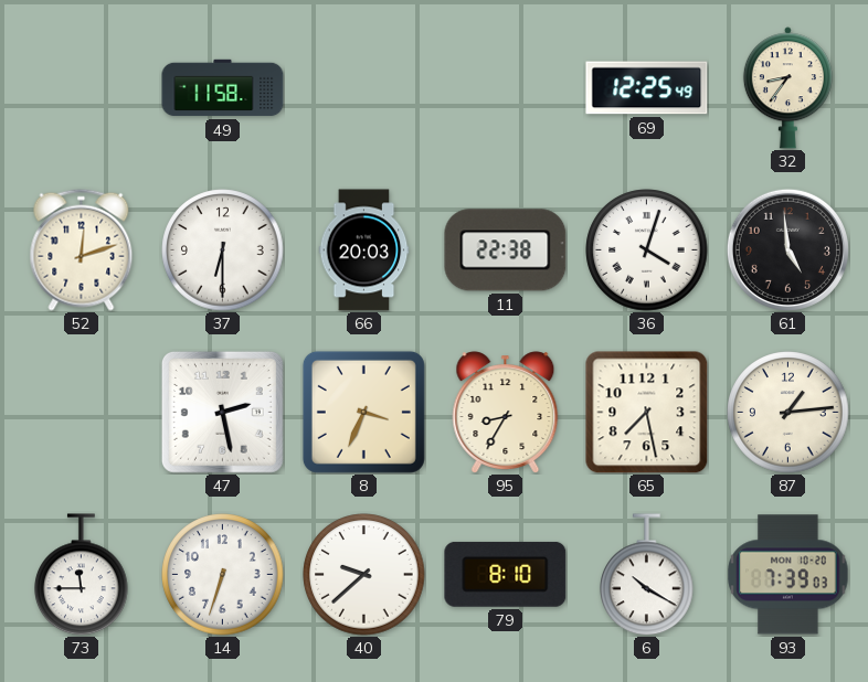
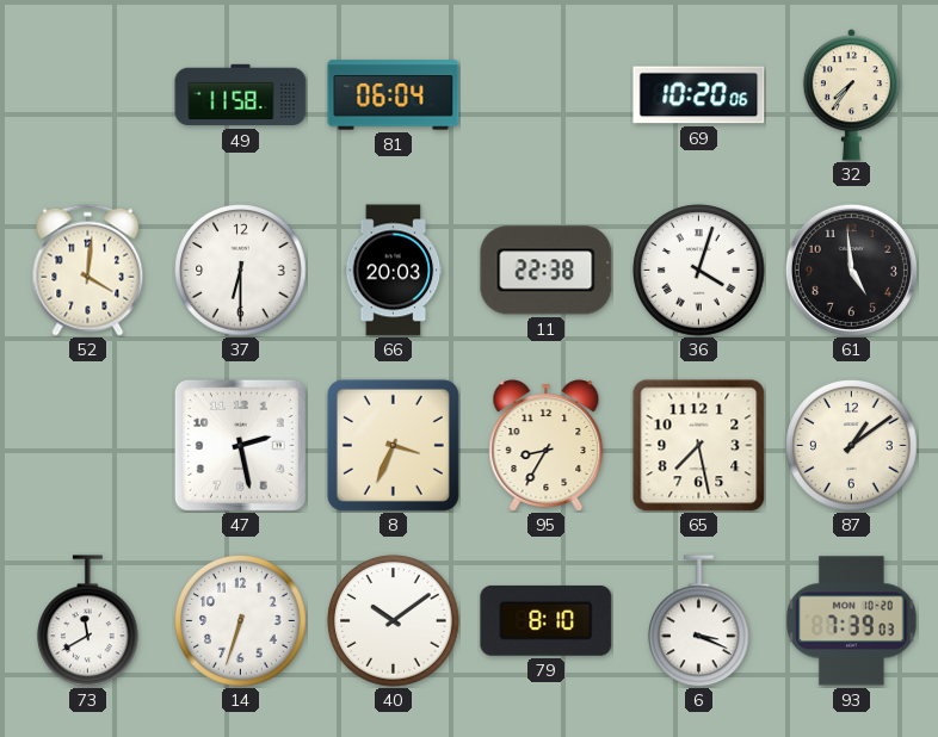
81: none -> 06:04
69: 12:25 -> 10:20
32: 8:36 -> 7:36
52: 12:12 -> 4:01
87: 1:14 -> 1:09
73: 11:45 -> 11:40
40: 9:38 -> 10:09
6: 10:20 -> 3:19
